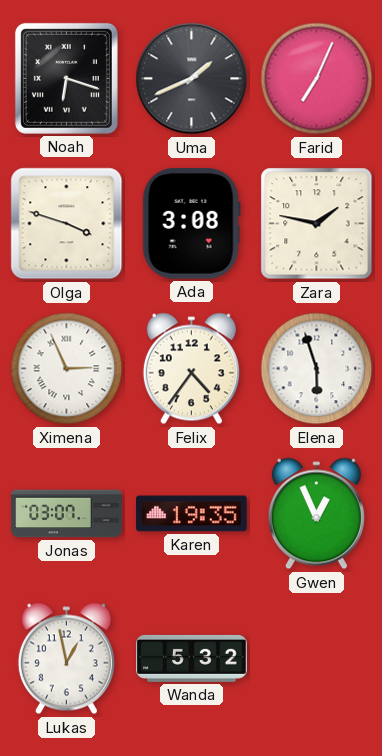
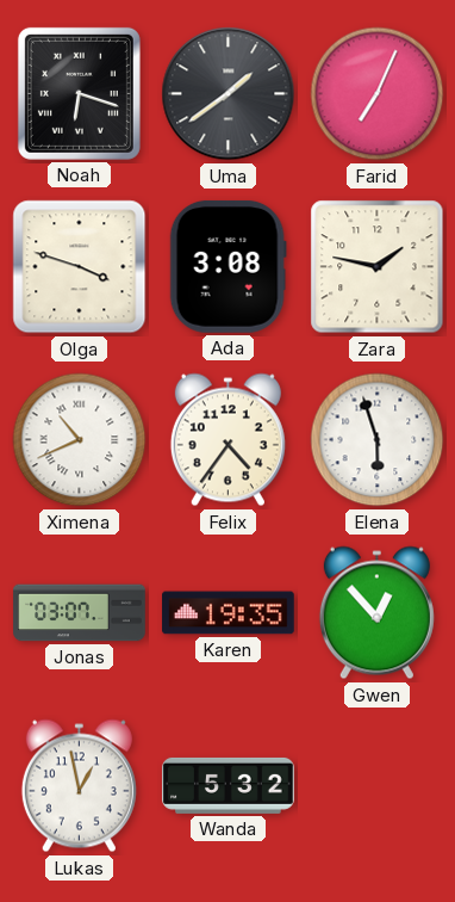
Uma: 1:41 -> 1:39
Ximena: 2:56 -> 10:41
Gwen: 12:56 -> 12:53
